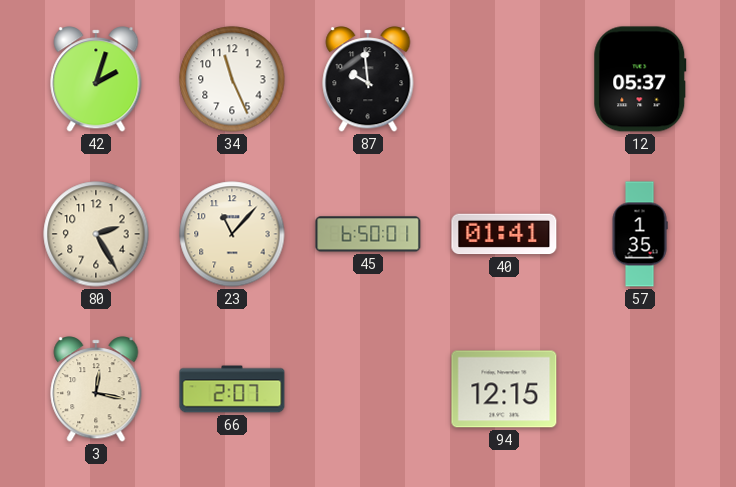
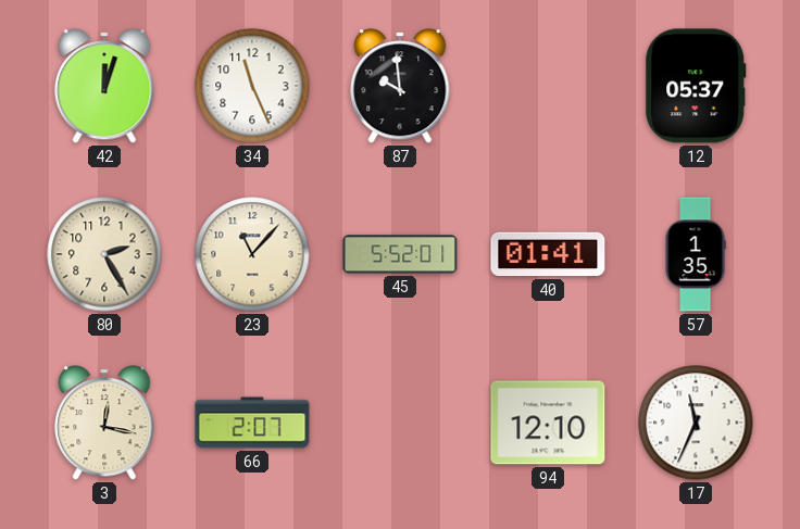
42: 2:03 -> 12:03
45: 6:50 -> 5:52
94: 12:15 -> 12:10
17: none -> 11:34
